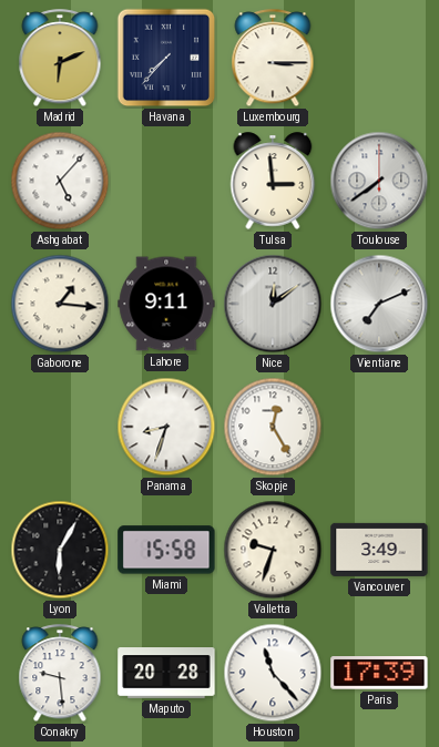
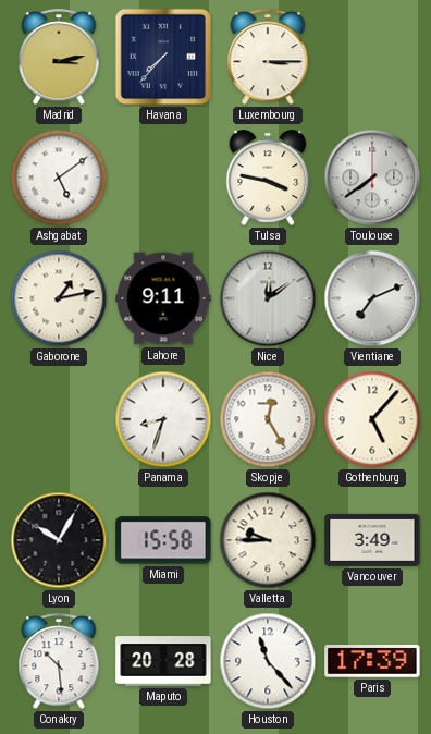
Madrid: 6:11 -> 3:13
Ashgabat: 5:07 -> 5:09
Tulsa: 2:59 -> 3:47
Gaborone: 1:16 -> 1:13
Gothenburg: none -> 5:07
Lyon: 6:05 -> 10:05
Valletta: 9:33 -> 9:45
Conakry: 9:29 -> 10:29
